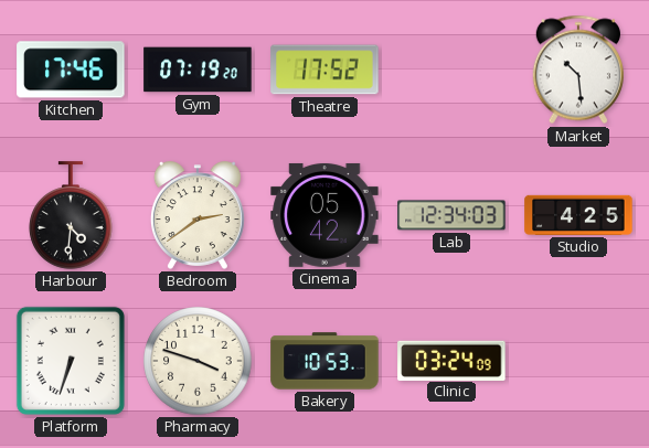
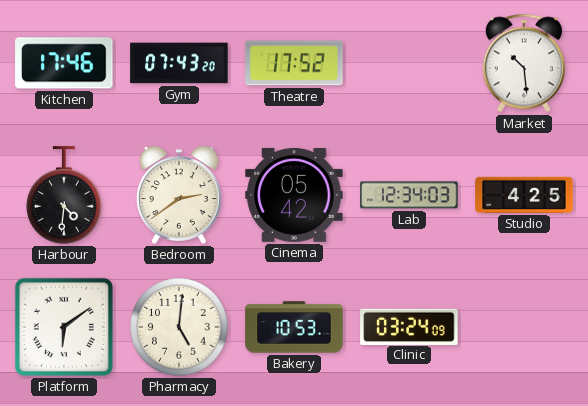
Gym: 07:19 -> 07:43
Platform: 6:33 -> 6:09
Pharmacy: 3:48 -> 5:01
